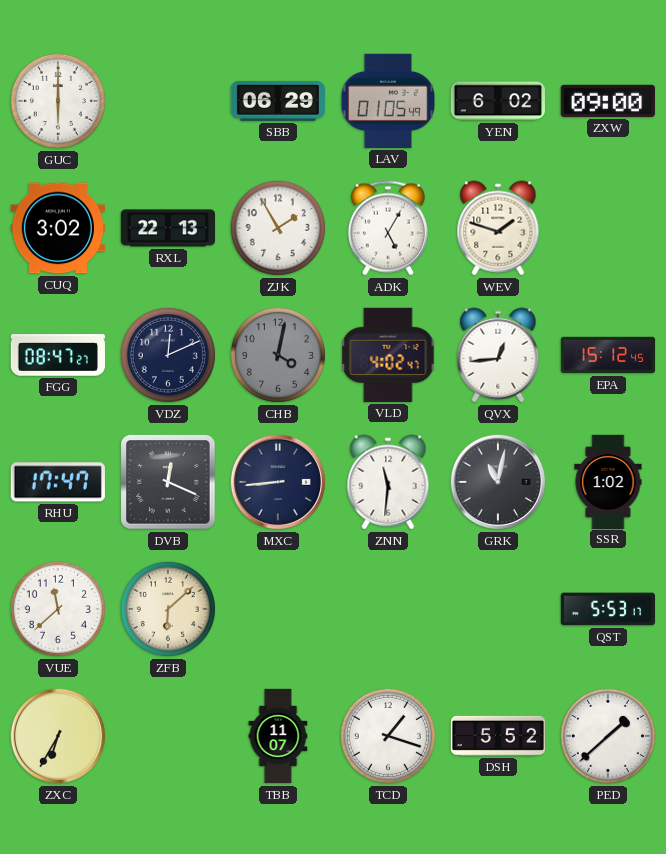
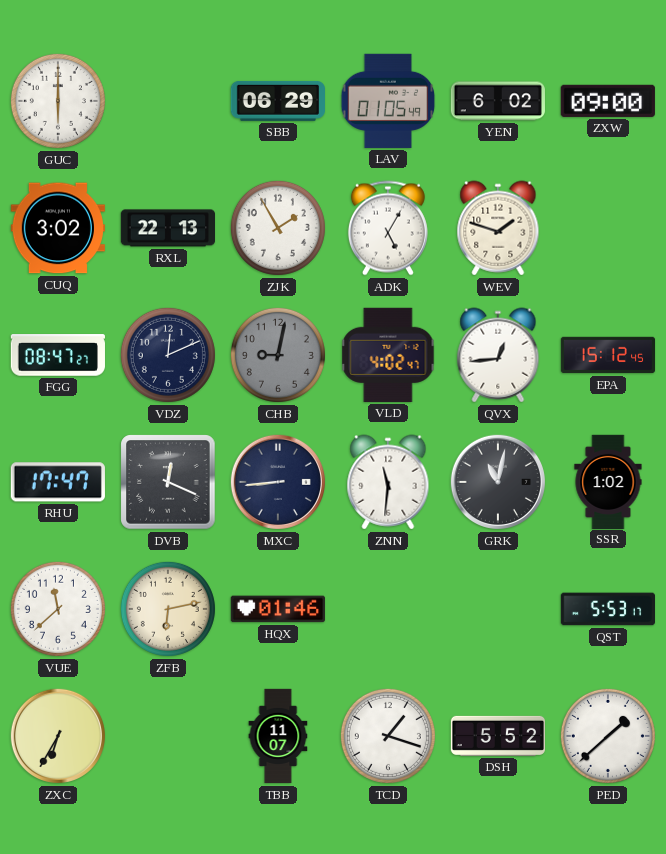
CHB: 4:02 -> 9:02
ZFB: 6:08 -> 6:13
HQX: none -> 01:46
